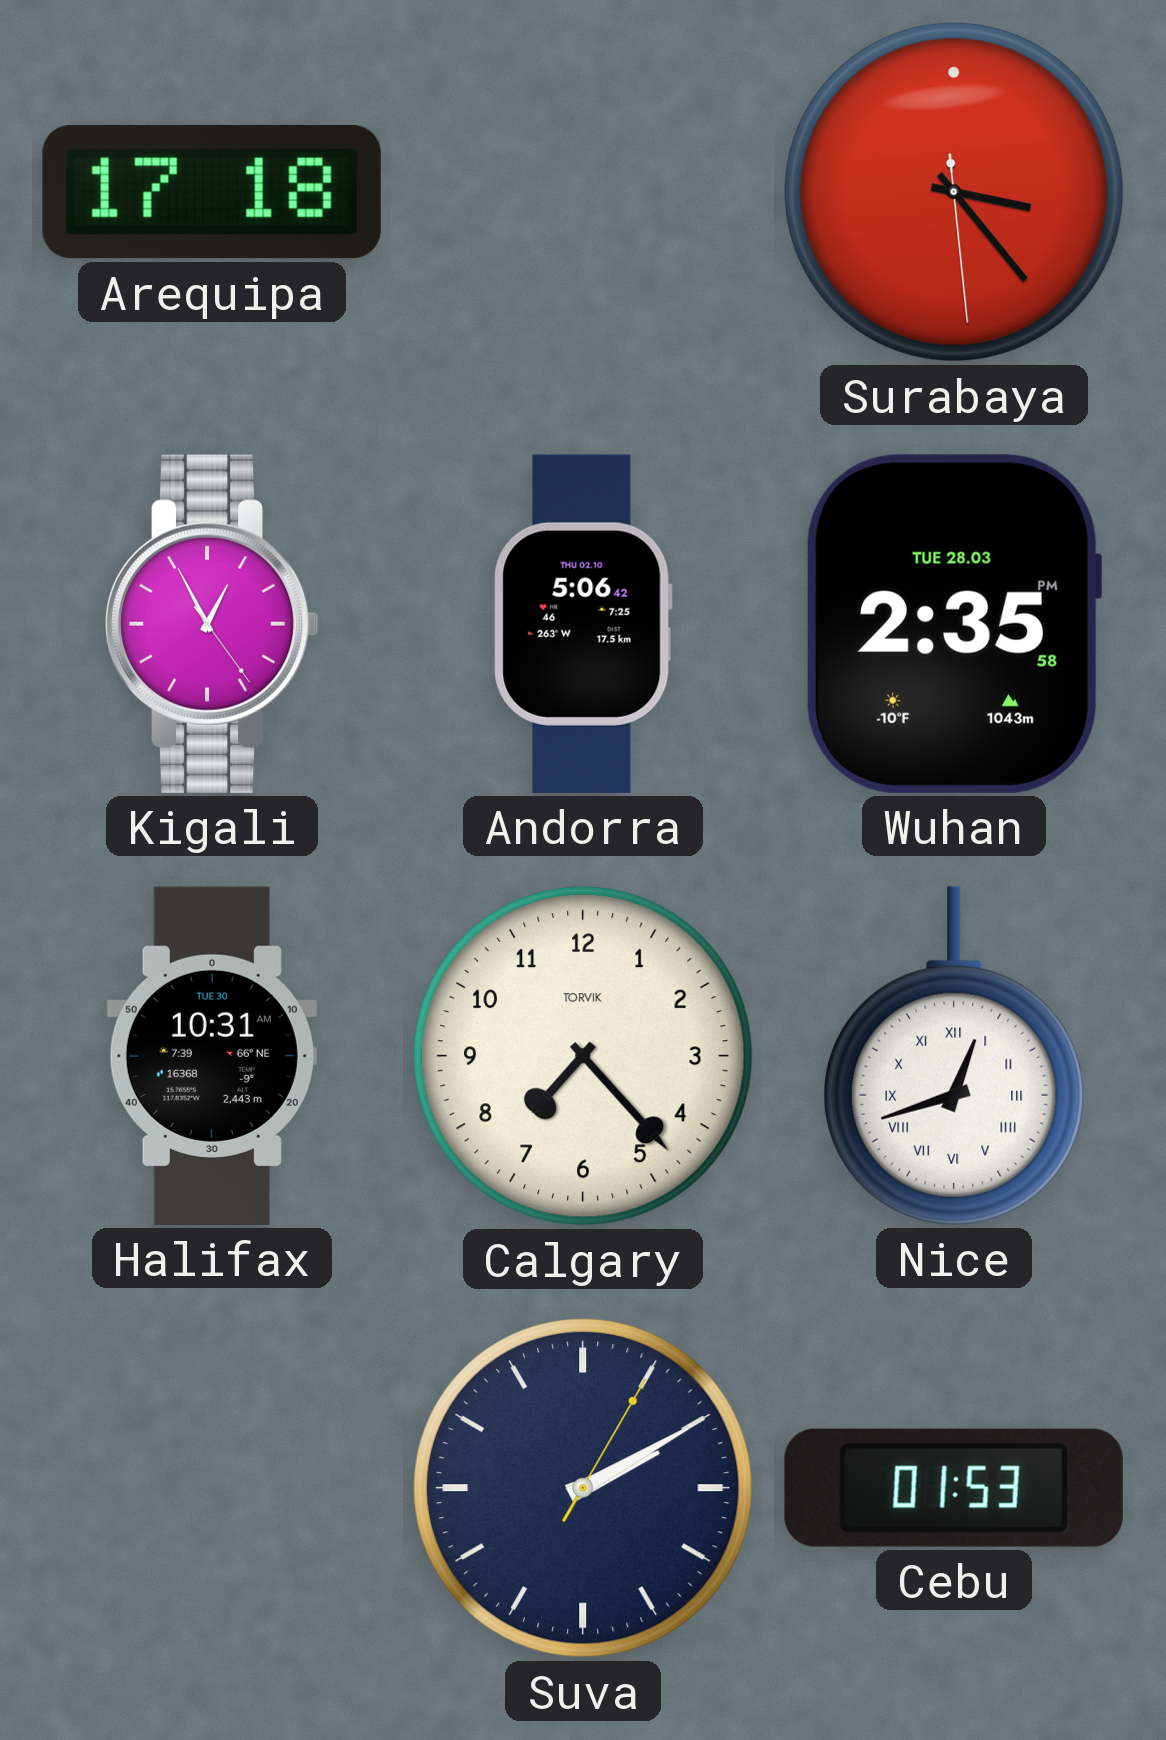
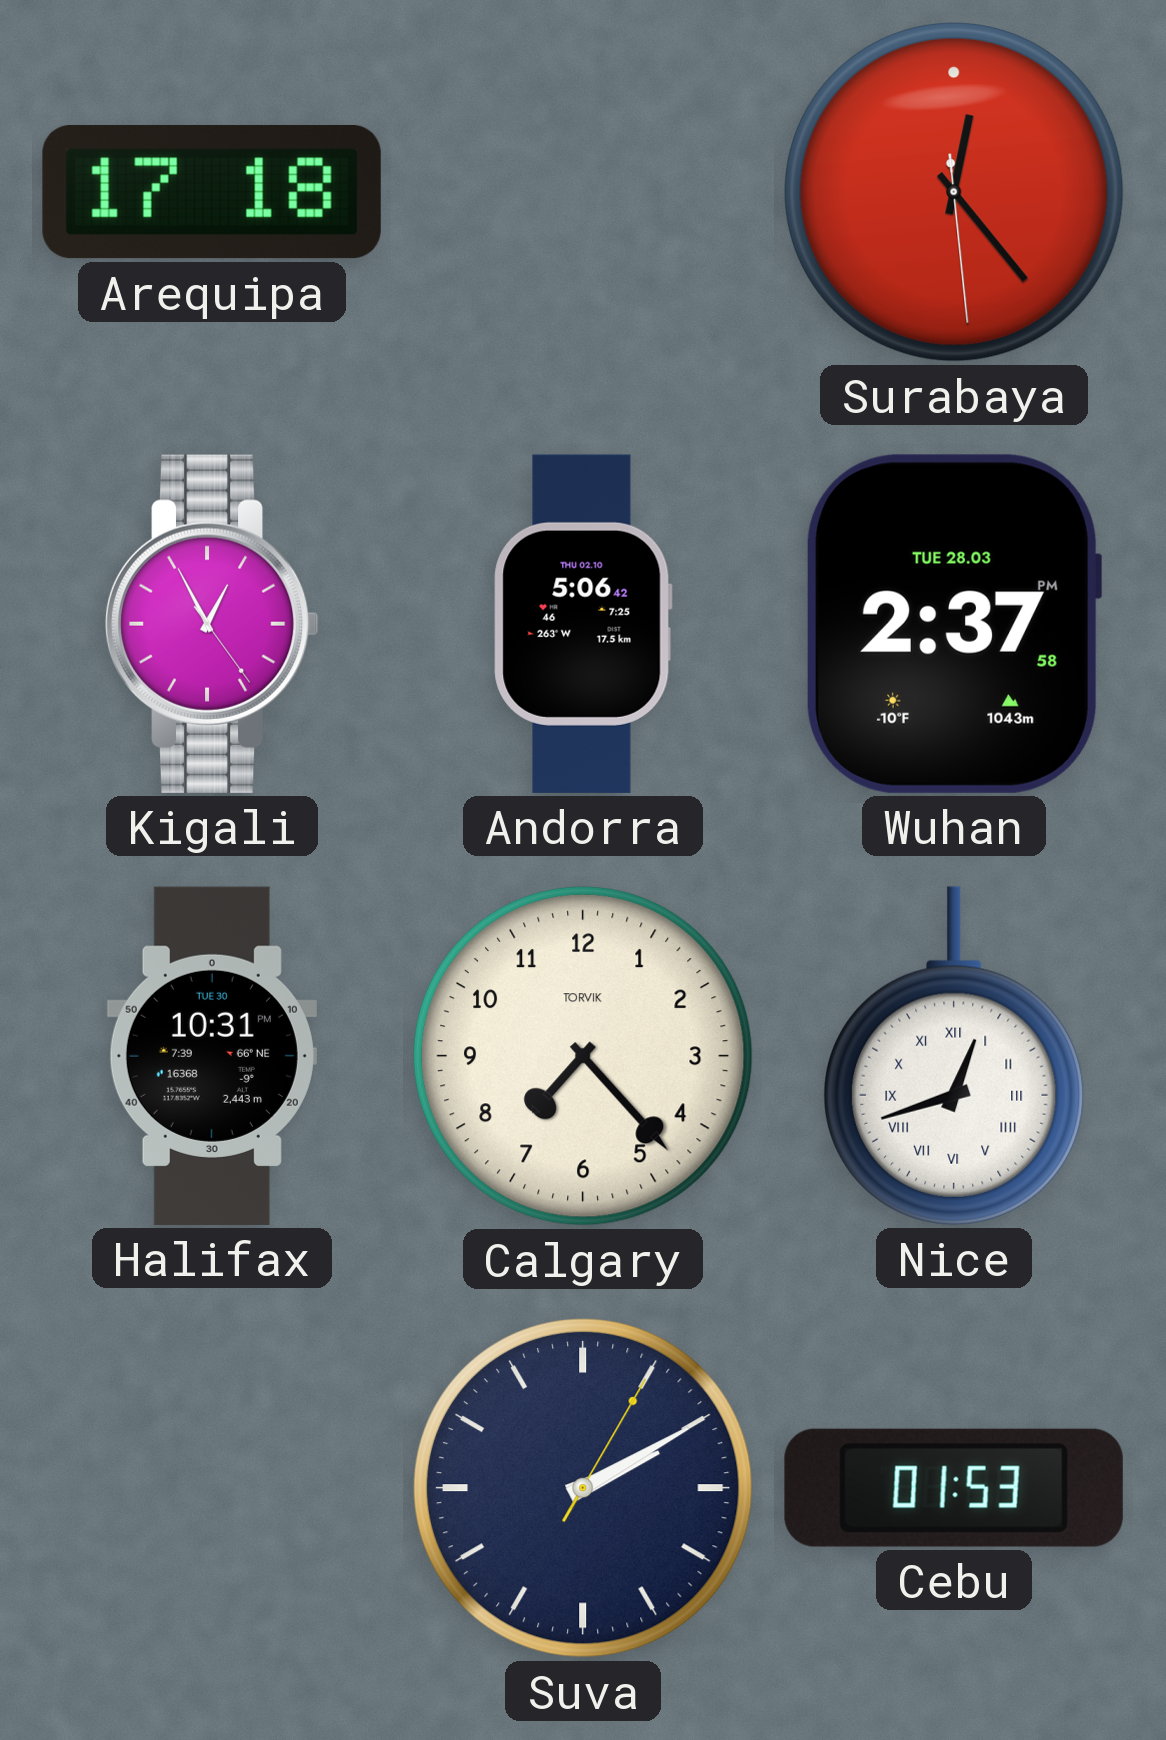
Surabaya: 3:23 -> 12:23
Wuhan: 2:35 -> 2:37
Halifax: 10:31 AM -> 10:31 PM
